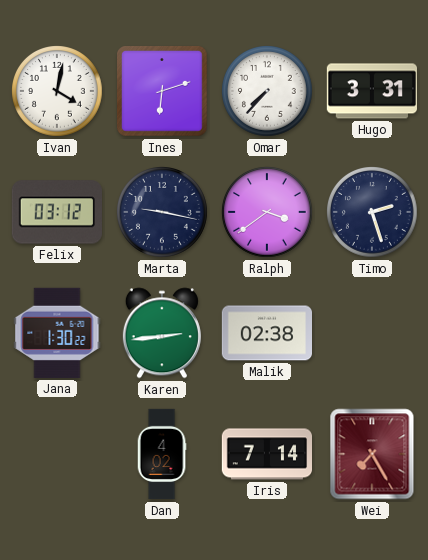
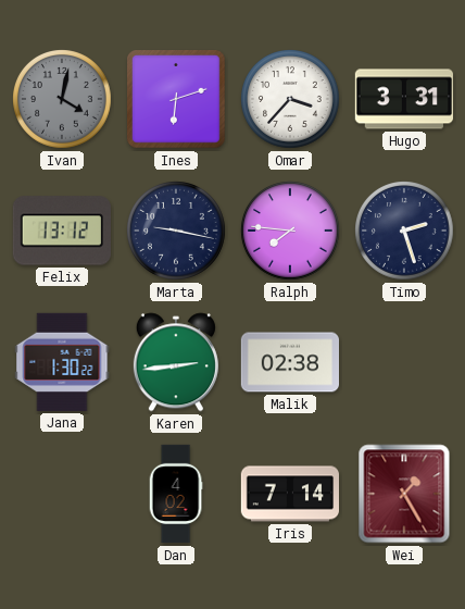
Ivan dial: white -> grey
Omar: 7:37 -> 3:37
Felix: 03:12 -> 13:12
Ralph: 3:39 -> 7:46
Wei: 7:25 -> 1:25
